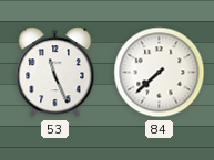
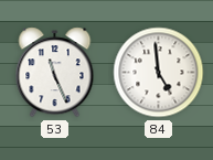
84: 7:38 -> 4:59
